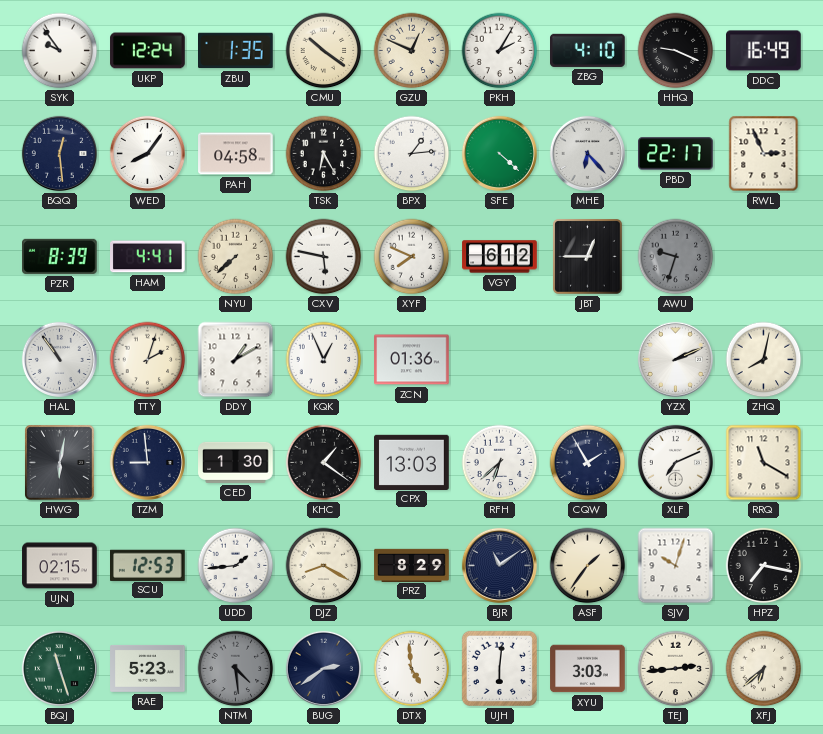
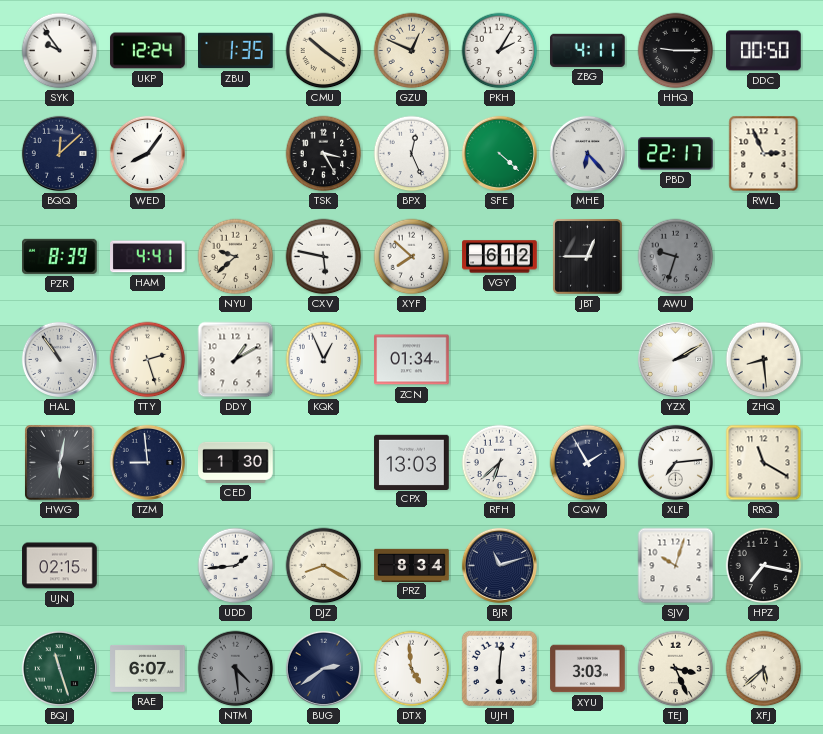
ZBG: 4:10 -> 4:11
HHQ: 9:19 -> 9:15
DDC: 16:49 -> 00:50
BQQ: 12:29 -> 12:08
PAH: 04:58 -> none
TSK: 6:25 -> 3:25
BPX: 1:14 -> 12:26
NYU: 7:38 -> 9:38
XYF: 7:49 -> 7:52
TTY: 2:03 -> 2:27
ZCN: 01:36 -> 01:34
YZX: 2:11 -> 2:10
ZHQ: 8:02 -> 8:29
KHC: 1:21 -> none
XLF: 7:11 -> 7:14
SCU: 12:53 -> none
PRZ: 8:29 -> 8:34
BJR: 11:09 -> 11:12
ASF: 1:36 -> none
RAE: 5:23 -> 6:07
TEJ: 2:44 -> 3:26
XFJ: 6:38 -> 5:38
